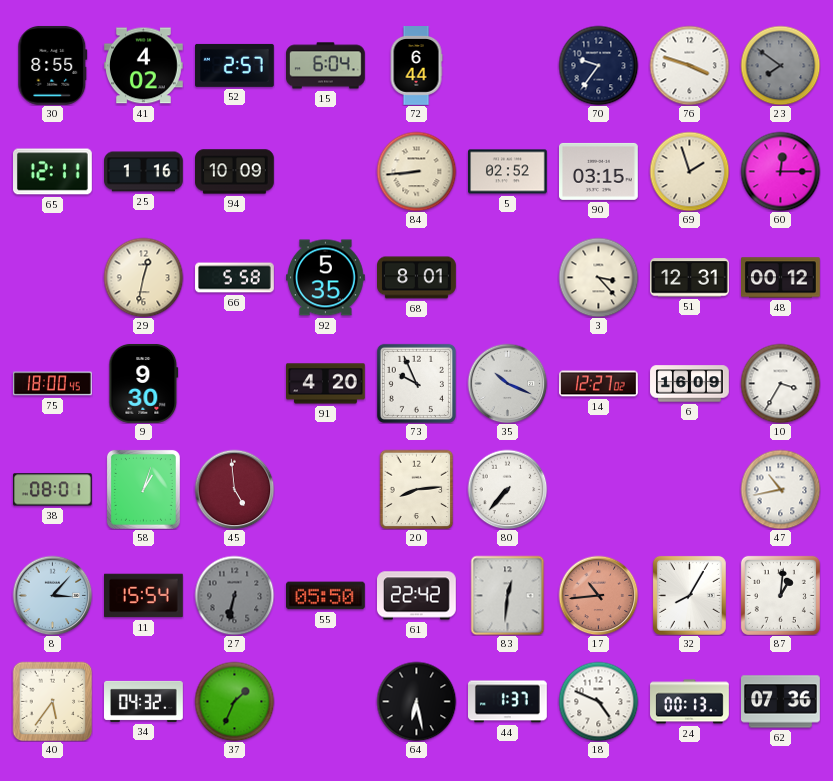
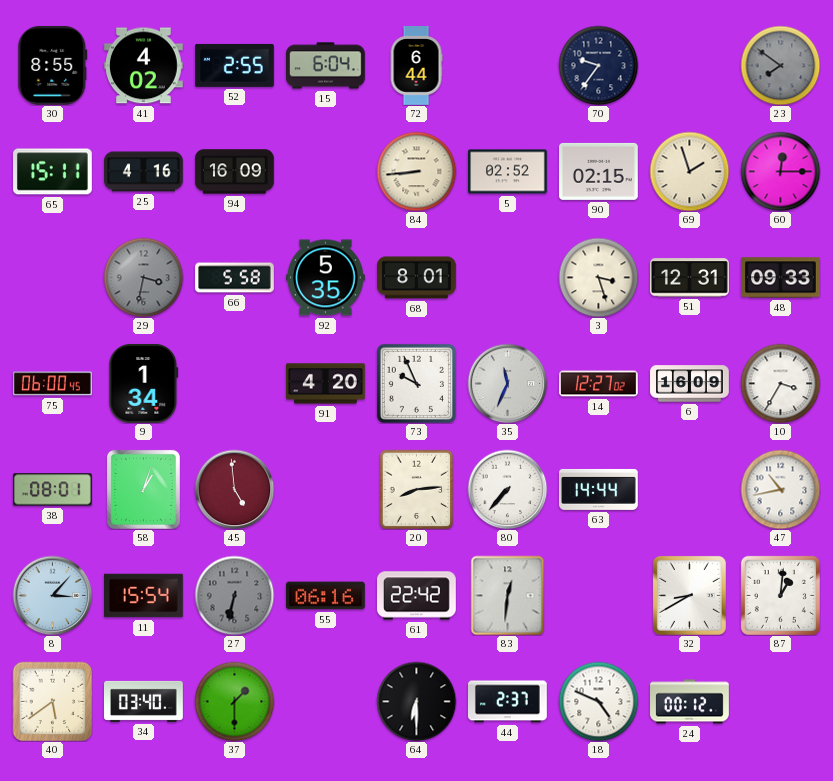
52: 2:57 -> 2:55
76: 3:48 -> none
65: 12:11 -> 15:11
25: 1:16 -> 4:16
94: 10:09 -> 16:09
90: 03:15 -> 02:15
29: 12:32 -> 3:32
29 dial: cream -> grey
3: 3:23 -> 3:27
48: 00:12 -> 09:33
75: 18:00 -> 06:00
9: 9:30 -> 1:34
35: 10:19 -> 11:34
63: none -> 14:44
55: 05:50 -> 06:16
17: 10:44 -> none
32: 8:05 -> 8:40
40: 5:36 -> 5:39
34: 04:32 -> 03:40
37: 1:34 -> 1:30
64: 6:28 -> 6:30
44: 1:37 -> 2:37
24: 00:13 -> 00:12
62: 07:36 -> none
